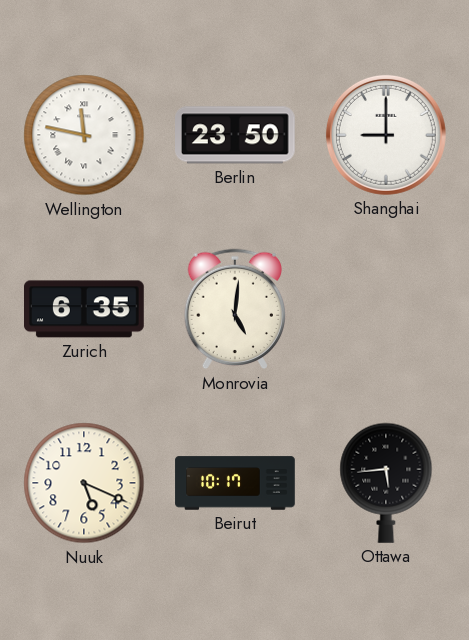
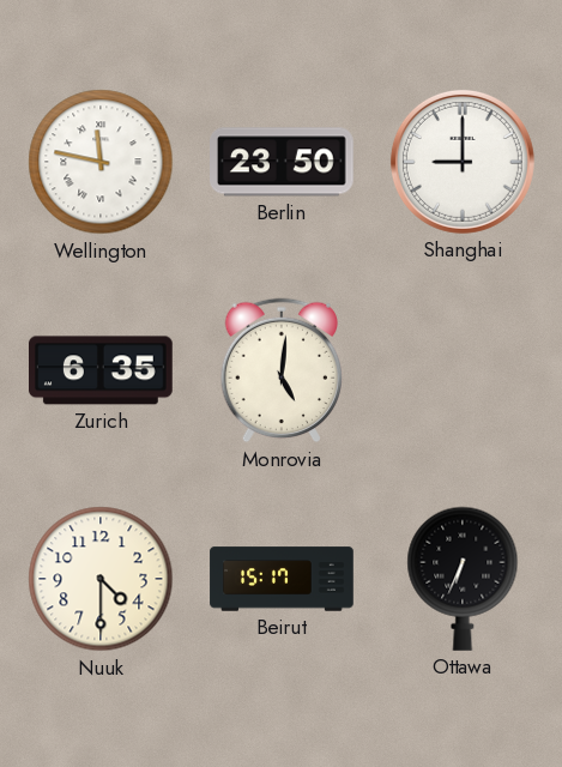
Nuuk: 5:19 -> 4:30
Beirut: 10:17 -> 15:17
Ottawa: 5:44 -> 6:34
